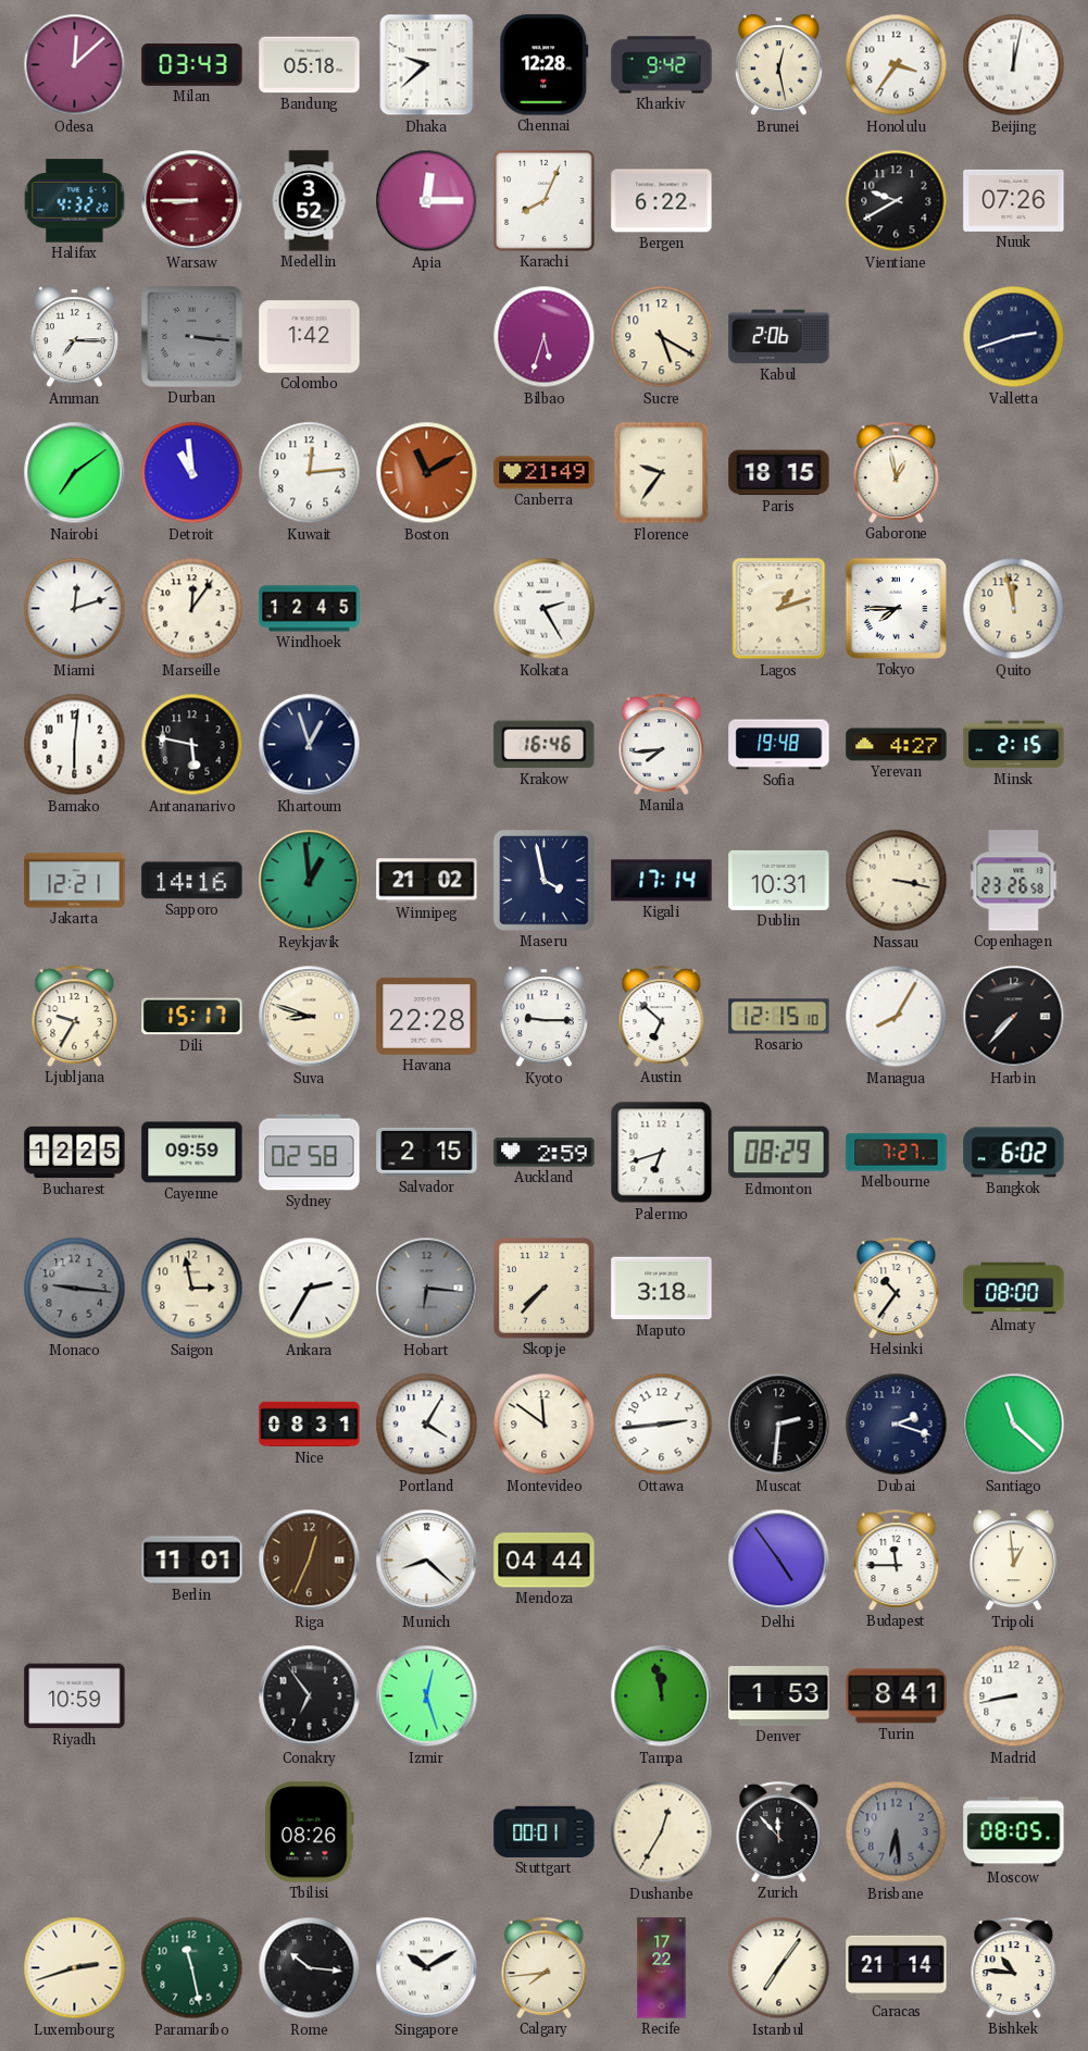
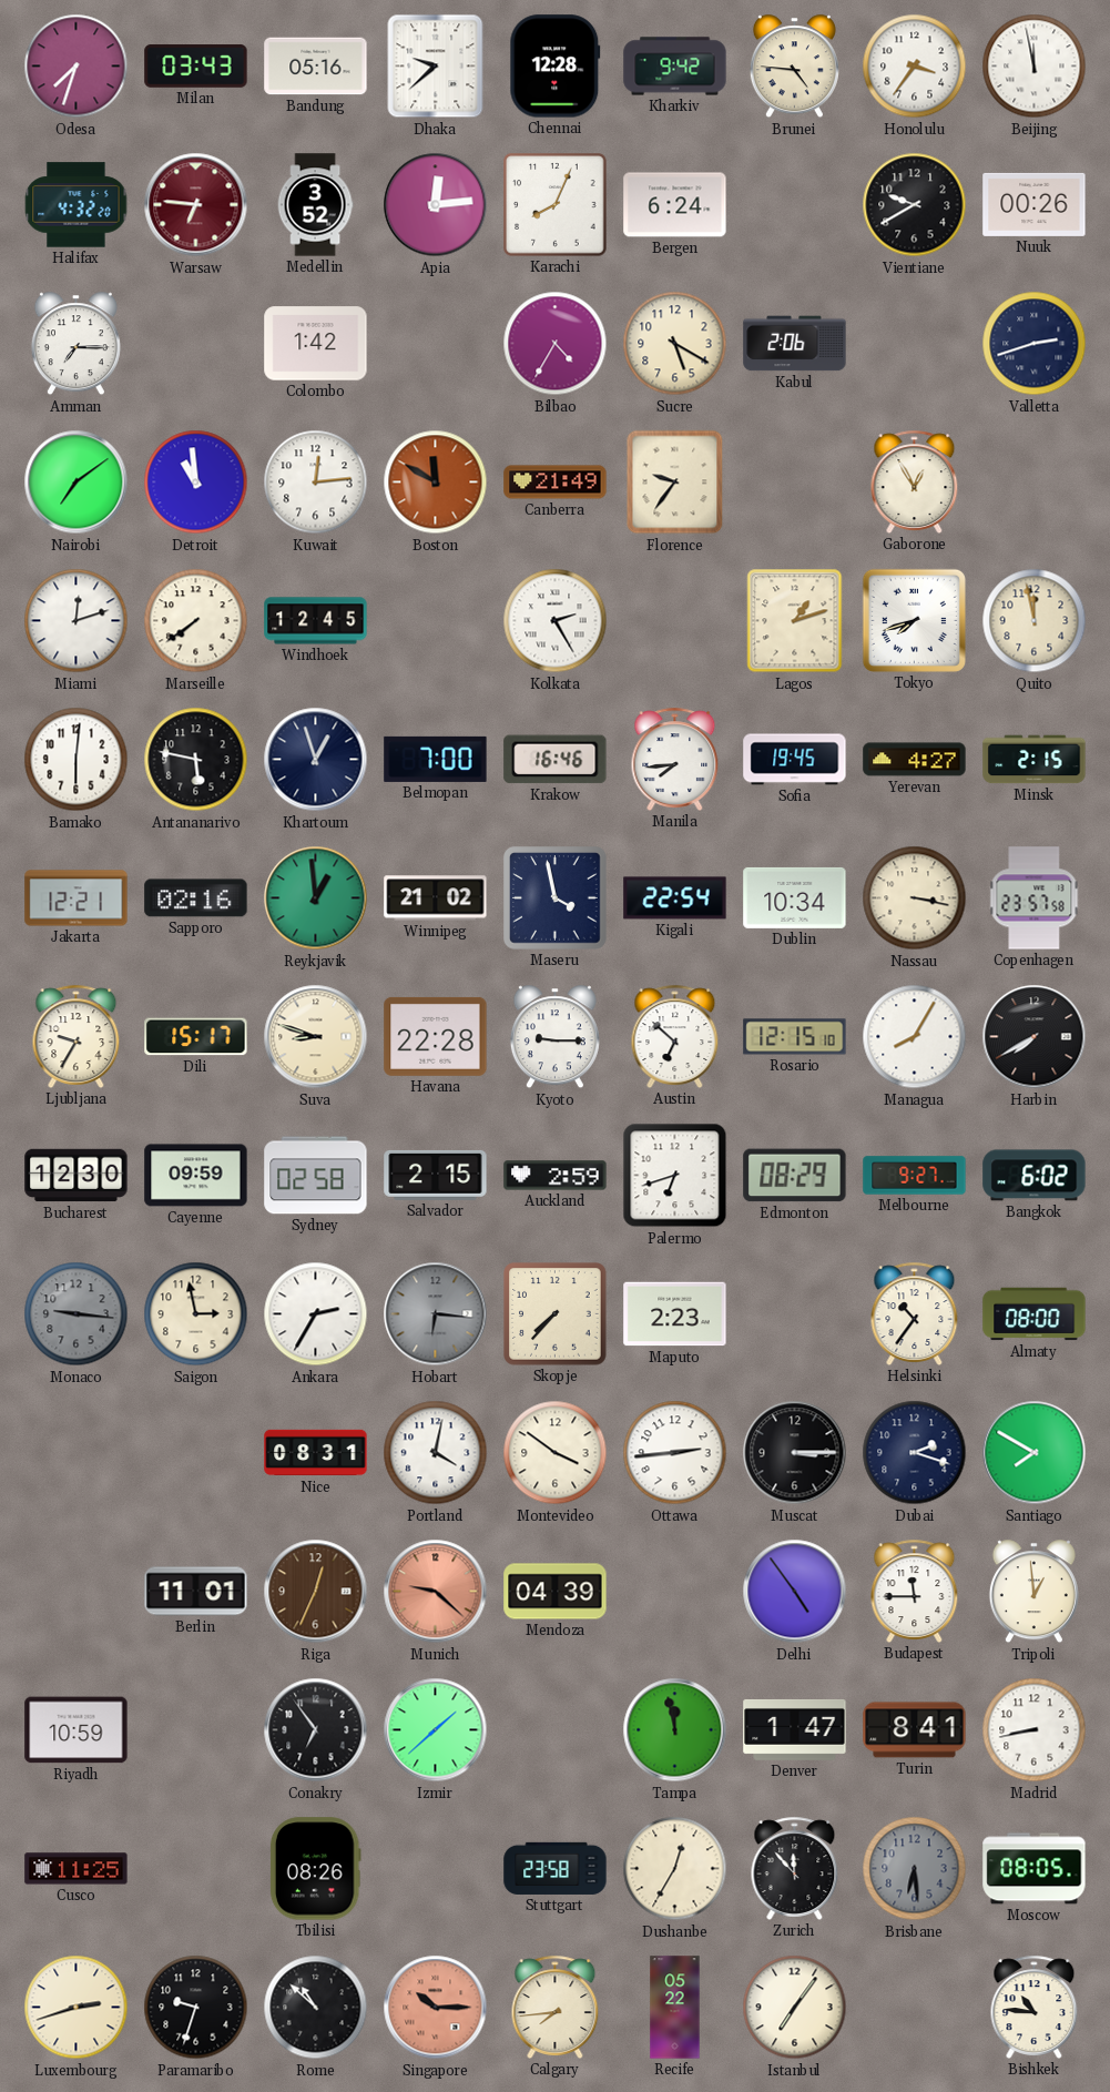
Odesa: 12:08 -> 7:33
Bandung: 05:18 -> 05:16
Brunei: 12:28 -> 4:46
Beijing: 12:02 -> 11:58
Warsaw: 8:45 -> 6:46
Apia: 12:15 -> 12:14
Bergen: 6:22 -> 6:24
Nuuk: 07:26 -> 00:26
Durban: 3:16 -> none
Bilbao: 5:33 -> 4:35
Boston: 11:10 -> 11:50
Paris: 18:15 -> none
Gaborone: 12:58 -> 12:55
Marseille: 12:06 -> 7:39
Tokyo: 7:45 -> 7:42
Belmopan: none -> 7:00
Sofia: 19:48 -> 19:45
Sapporo: 14:16 -> 02:16
Kigali: 17:14 -> 22:54
Dublin: 10:31 -> 10:34
Copenhagen: 23:26 -> 23:57
Harbin: 7:37 -> 7:40
Bucharest: 12:25 -> 12:30
Melbourne: 7:27 -> 9:27
Maputo: 3:18 -> 2:23
Portland: 4:05 -> 4:02
Montevideo: 11:51 -> 3:51
Muscat: 2:31 -> 3:15
Santiago: 11:22 -> 7:50
Munich: 8:22 -> 9:22
Munich dial: white -> salmon
Mendoza: 04:44 -> 04:39
Izmir: 12:27 -> 1:38
Denver: 1:53 -> 1:47
Cusco: none -> 11:25
Stuttgart: 00:01 -> 23:58
Paramaribo: 11:28 -> 9:33
Paramaribo dial: green -> black
Rome: 10:16 -> 10:52
Singapore: 10:10 -> 10:15
Singapore dial: white -> salmon
Recife: 17:22 -> 05:22
Caracas: 21:14 -> none
